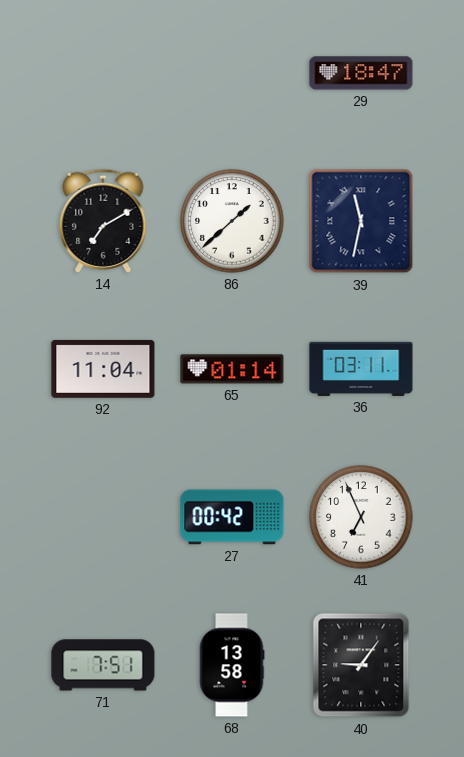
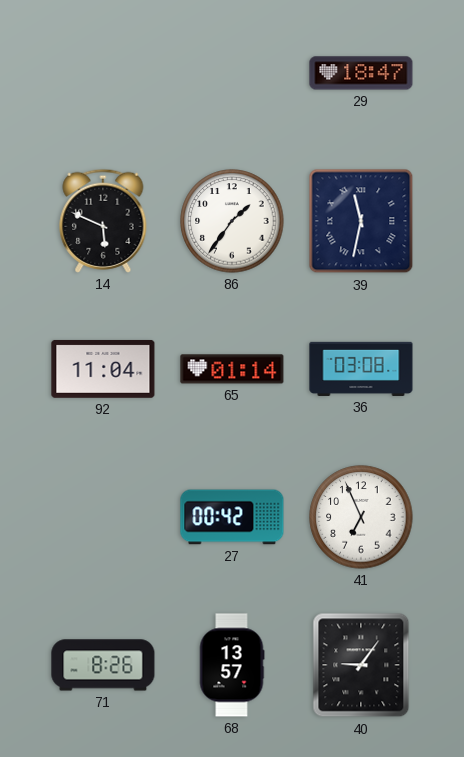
14: 7:10 -> 5:49
86: 1:38 -> 1:36
36: 03:11 -> 03:08
71: 7:51 -> 8:26
68: 13:58 -> 13:57
